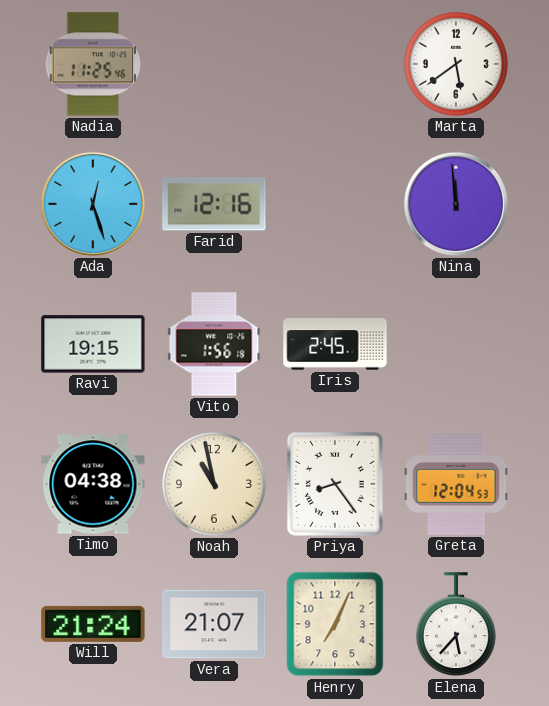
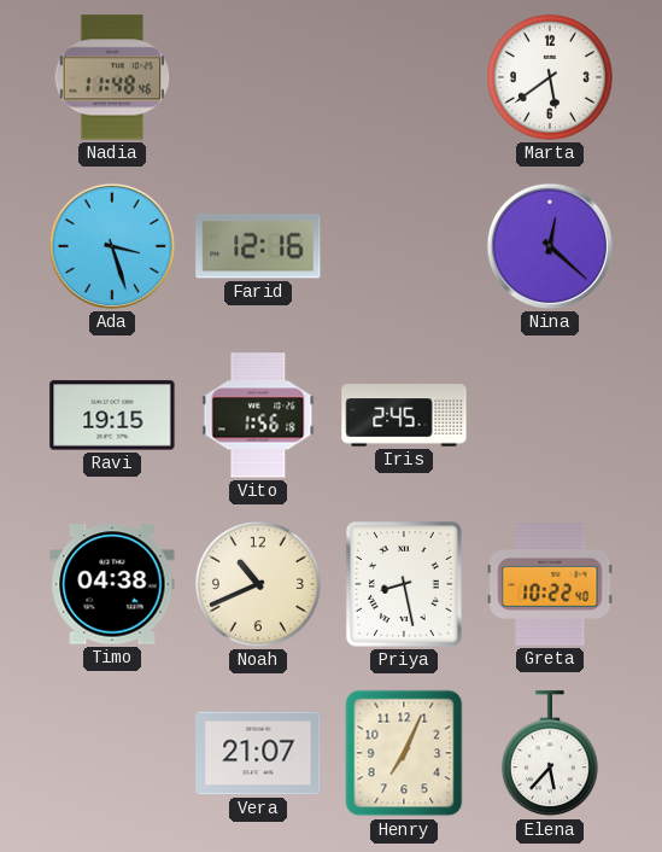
Nadia: 11:25 -> 11:48
Ada: 12:27 -> 3:27
Nina: 11:59 -> 12:22
Noah: 10:58 -> 10:41
Priya: 8:24 -> 8:28
Greta: 12:04 -> 10:22
Will: 21:24 -> none
